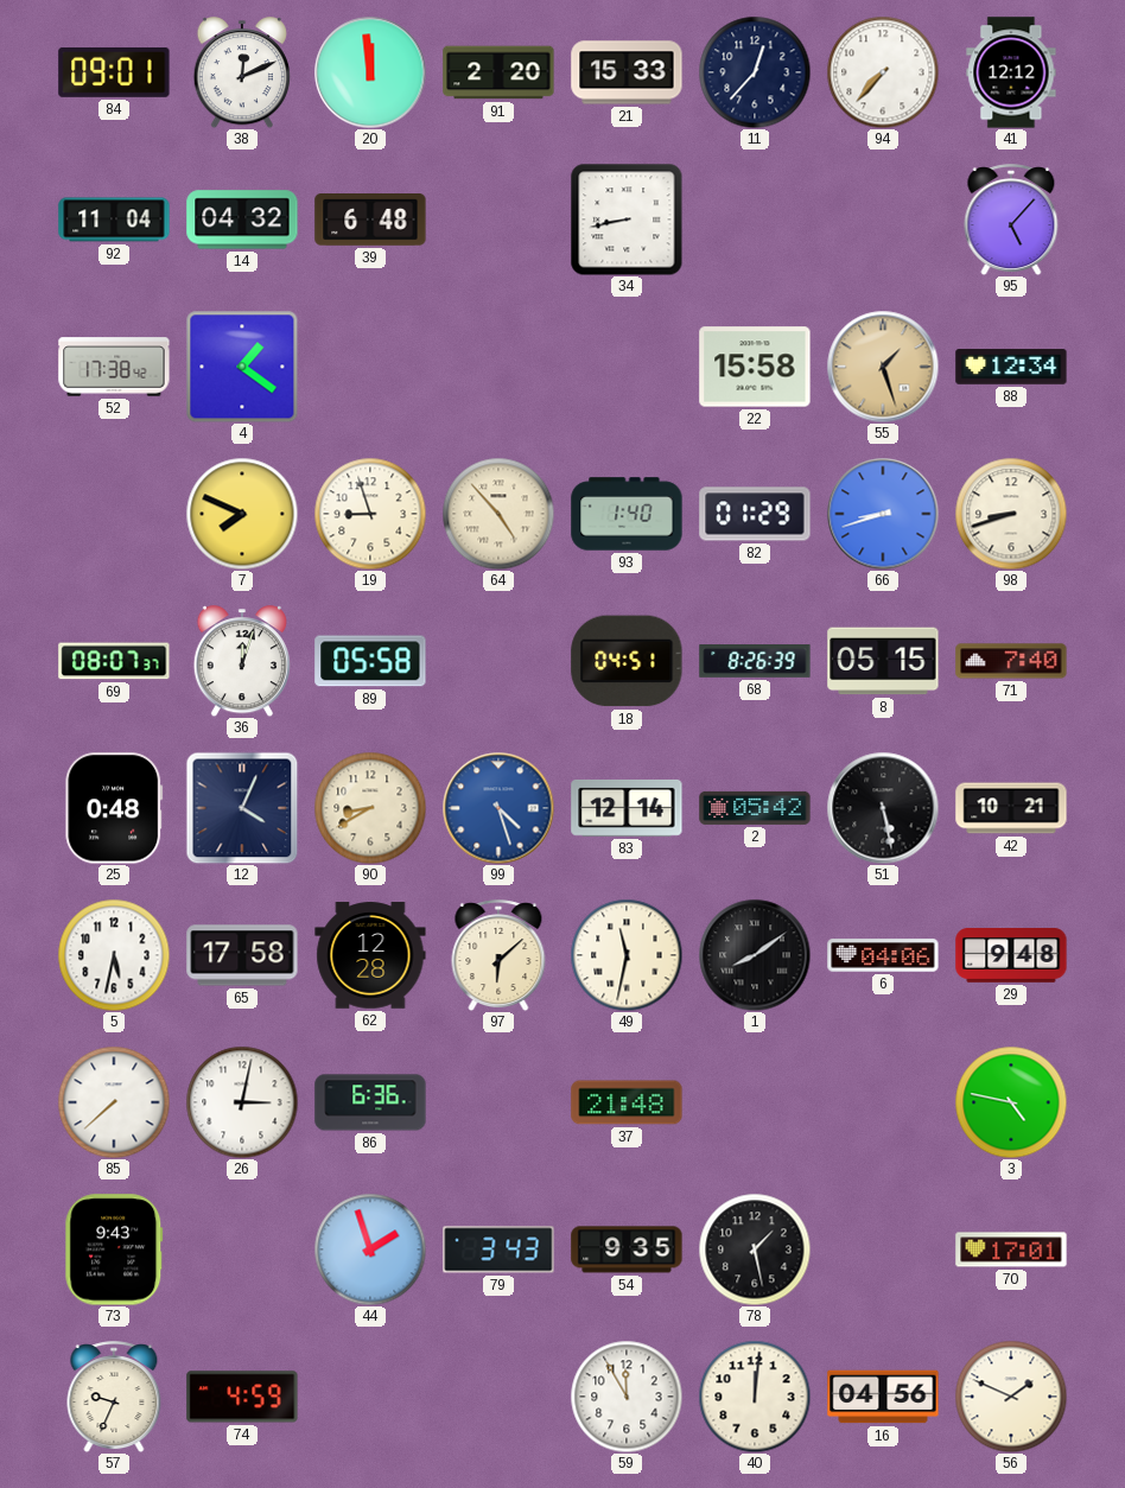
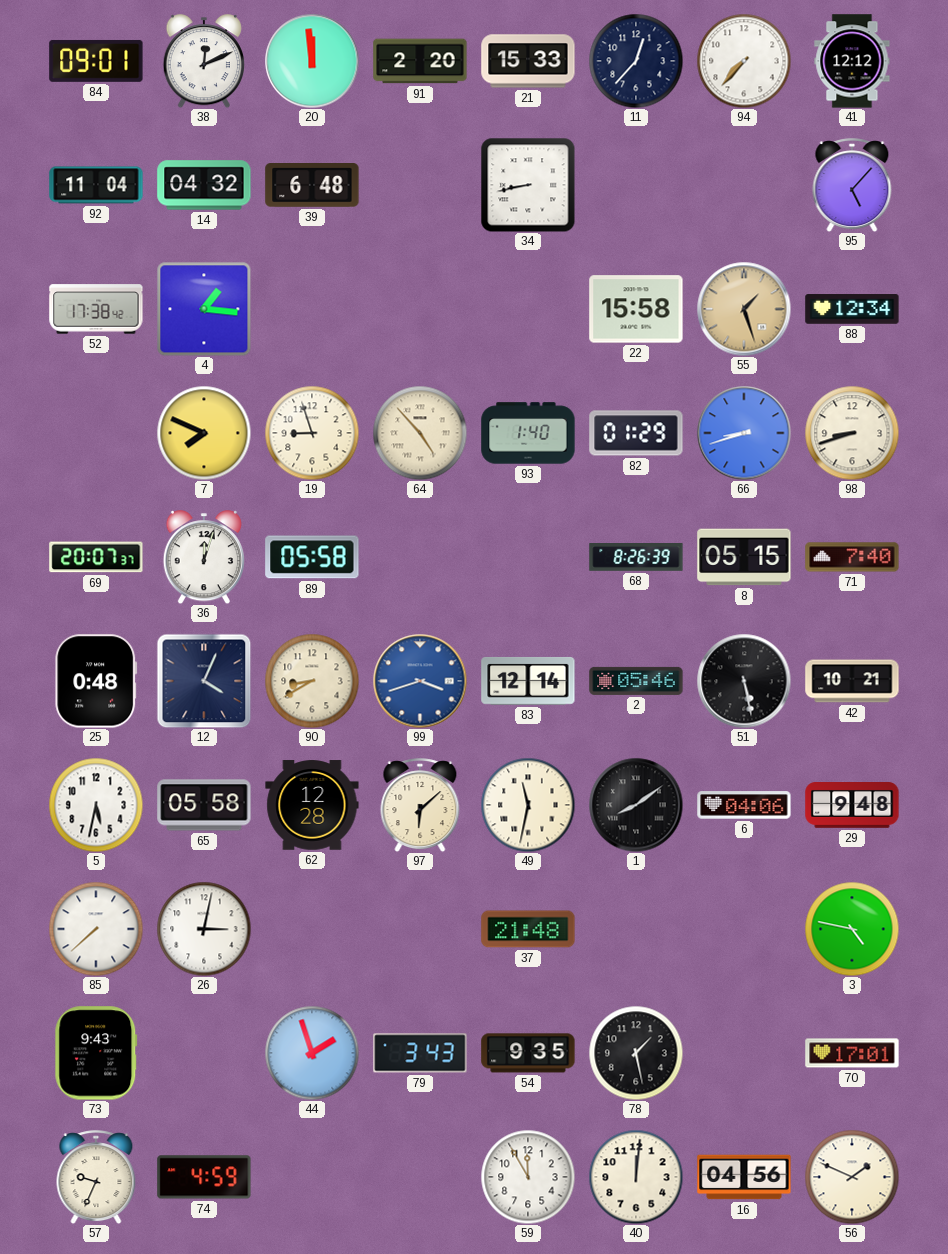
4: 1:21 -> 1:16
69: 08:07 -> 20:07
18: 04:51 -> none
99: 4:27 -> 3:42
2: 05:42 -> 05:46
65: 17:58 -> 05:58
86: 6:36 -> none
